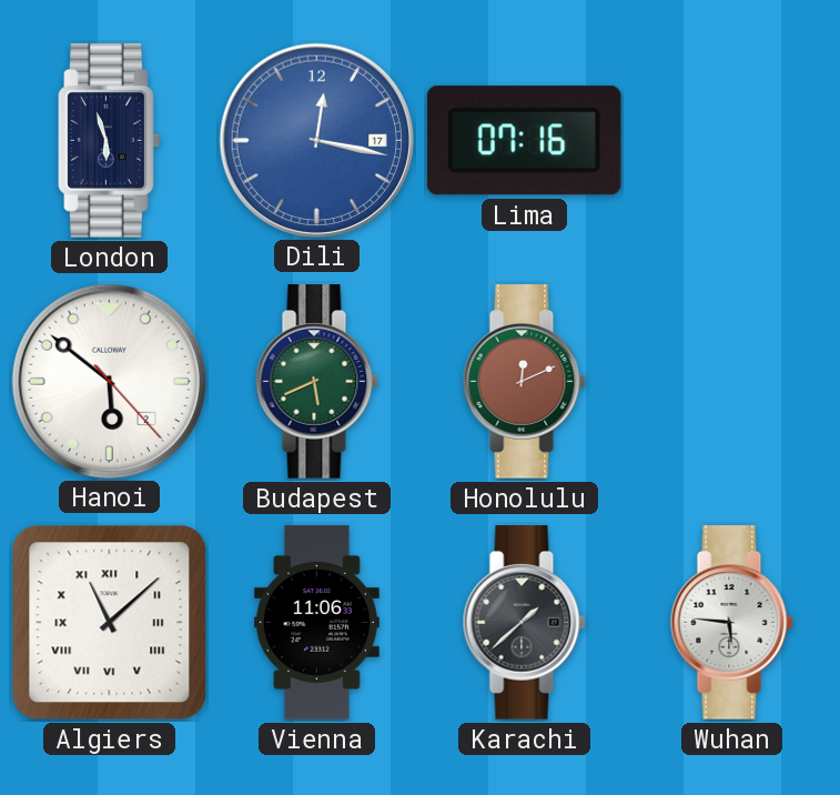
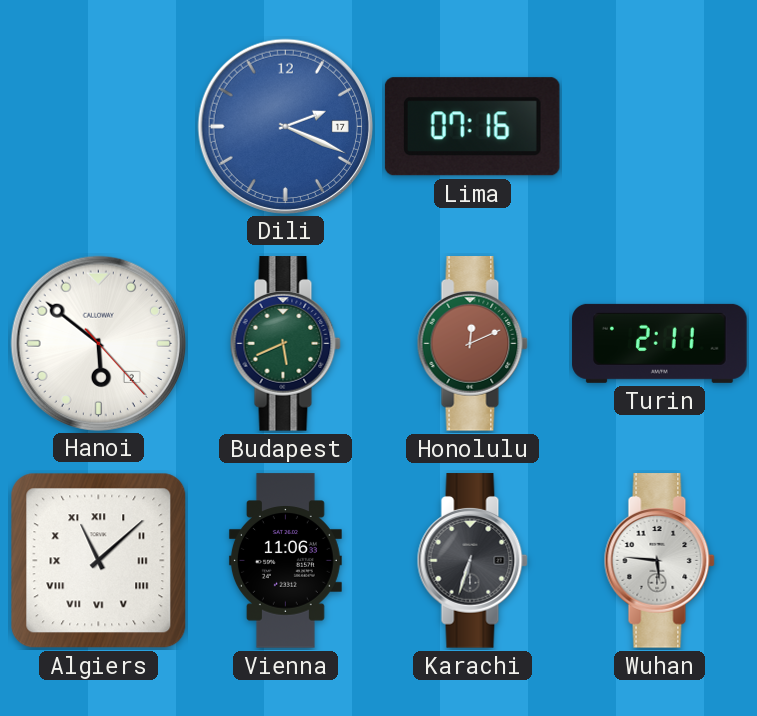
London: 5:57 -> none
Dili: 12:17 -> 2:19
Turin: none -> 2:11
Karachi: 1:38 -> 6:33
